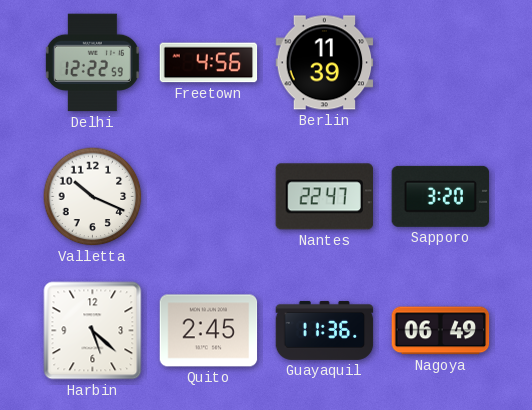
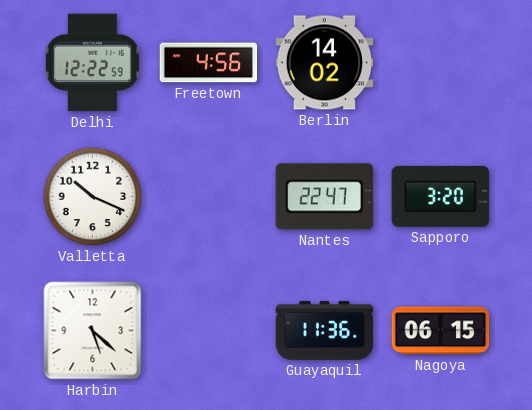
Berlin: 11:39 -> 14:02
Quito: 2:45 -> none
Nagoya: 06:49 -> 06:15
